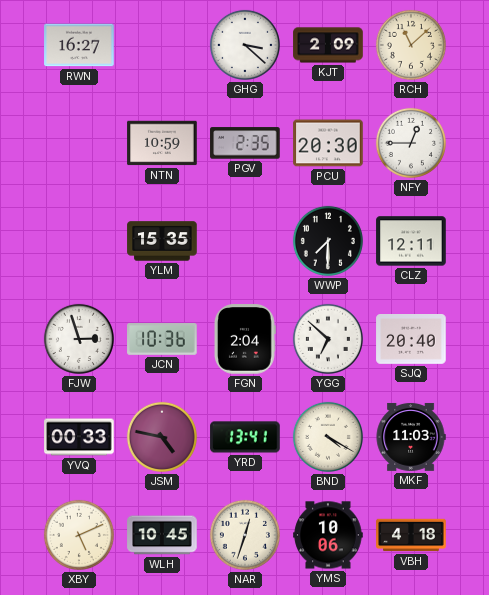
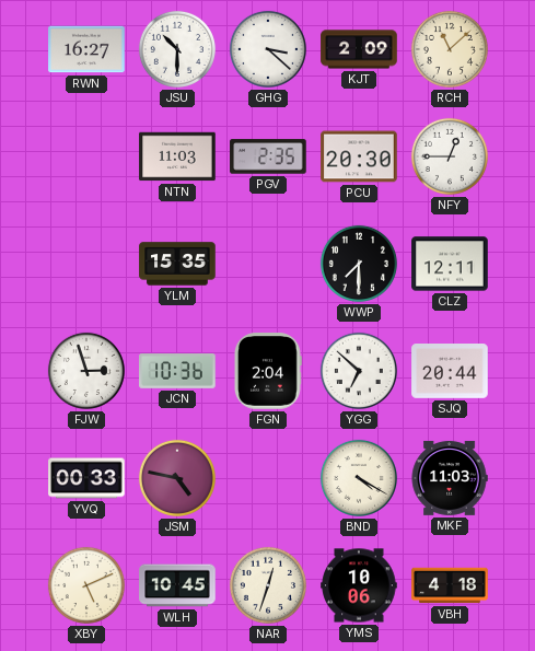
JSU: none -> 10:30
NTN: 10:59 -> 11:03
SJQ: 20:40 -> 20:44
YRD: 13:41 -> none
